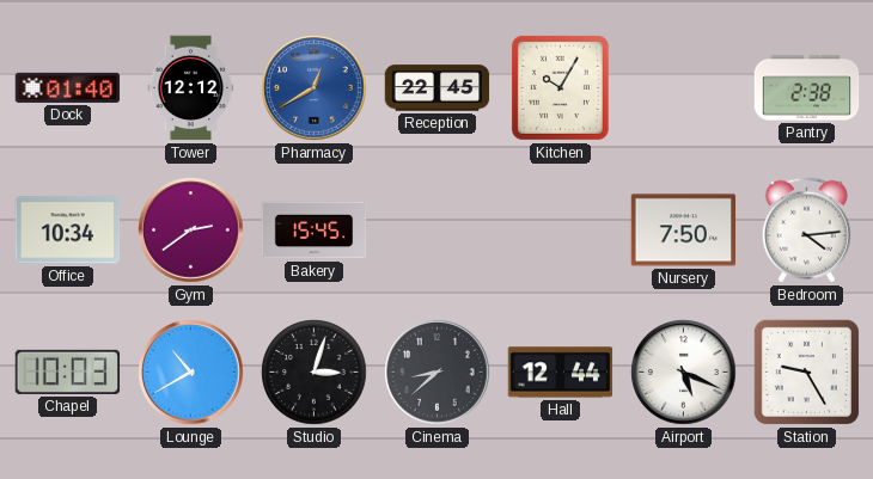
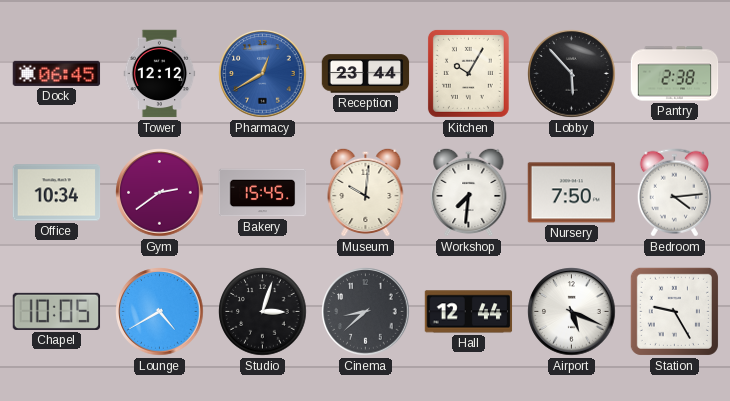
Dock: 01:40 -> 06:45
Reception: 22:45 -> 23:44
Lobby: none -> 5:53
Museum: none -> 10:01
Workshop: none -> 7:31
Chapel: 10:03 -> 10:05
Lounge: 10:40 -> 4:40
